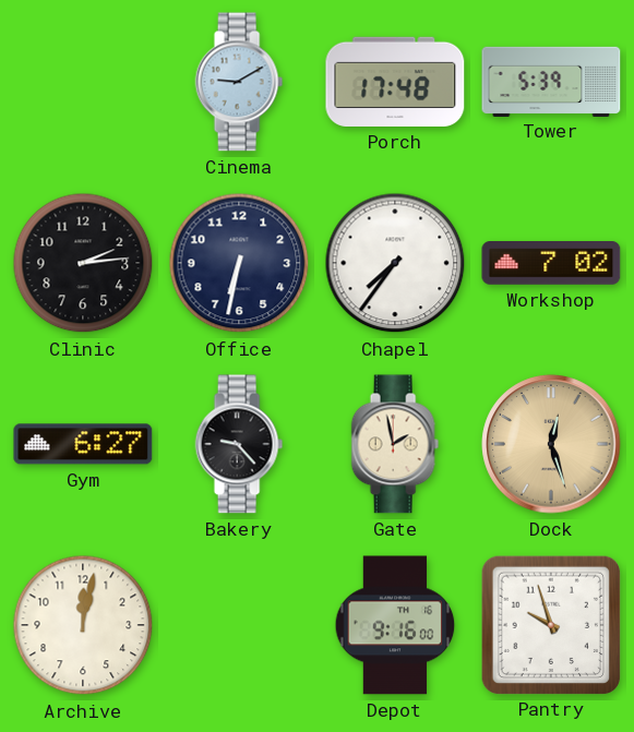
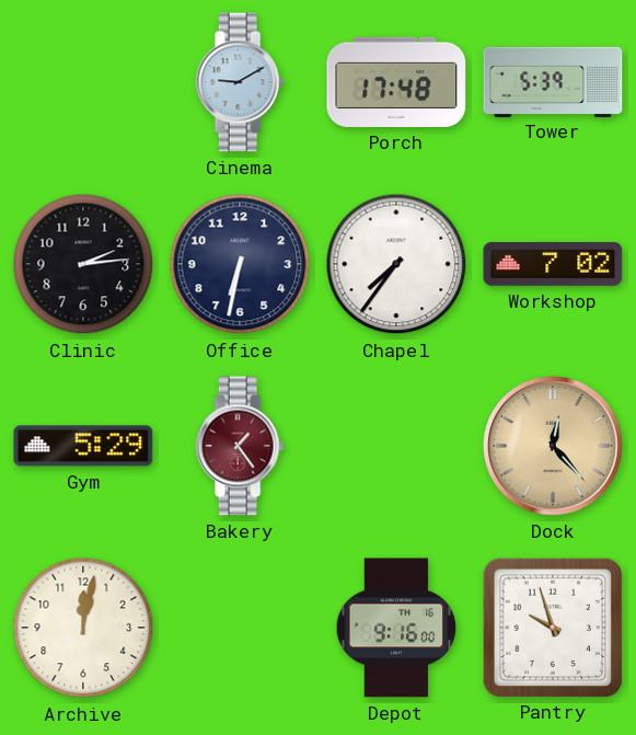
Gym: 6:27 -> 5:29
Bakery: 9:23 -> 1:24
Bakery dial: black -> burgundy
Gate: 1:58 -> none
Dock: 12:27 -> 12:23
